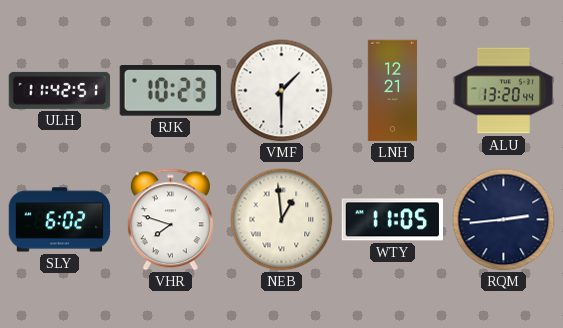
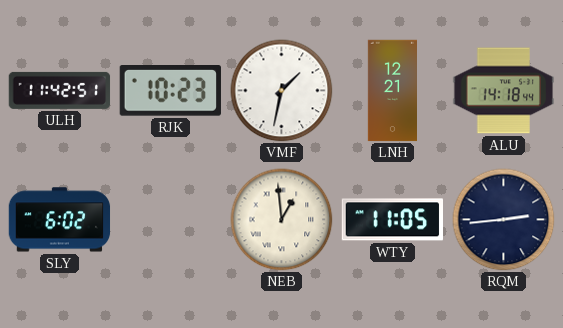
VMF: 1:30 -> 1:32
ALU: 13:20 -> 14:18
VHR: 7:48 -> none
